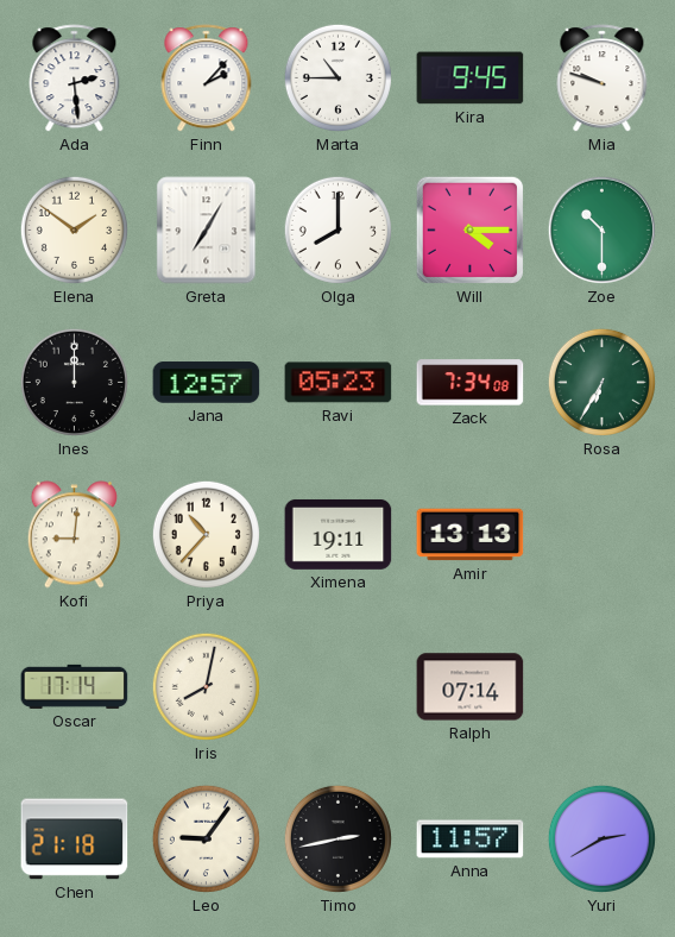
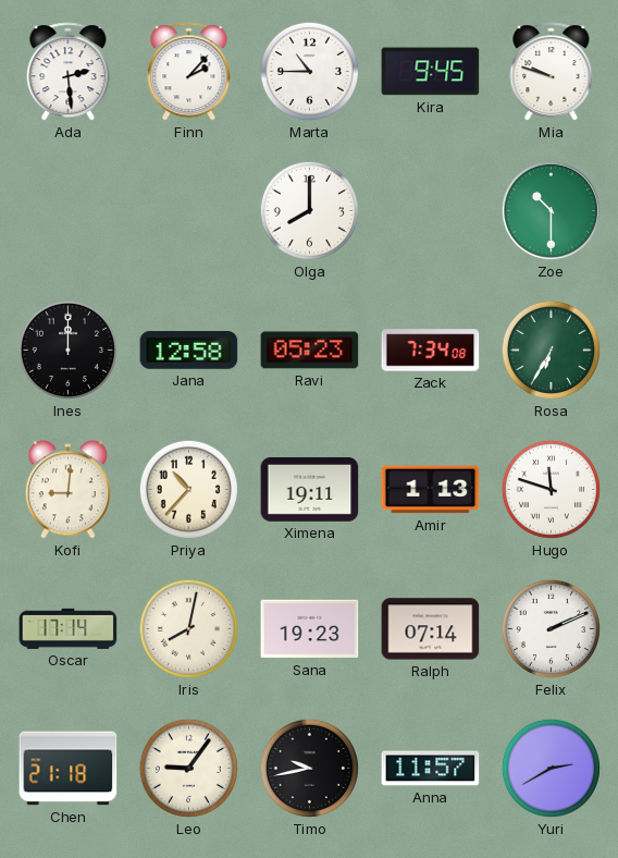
Elena: 1:51 -> none
Greta: 7:05 -> none
Will: 4:15 -> none
Jana: 12:57 -> 12:58
Amir: 13:13 -> 1:13
Hugo: none -> 11:48
Sana: none -> 19:23
Felix: none -> 2:11
Timo: 2:43 -> 9:43
